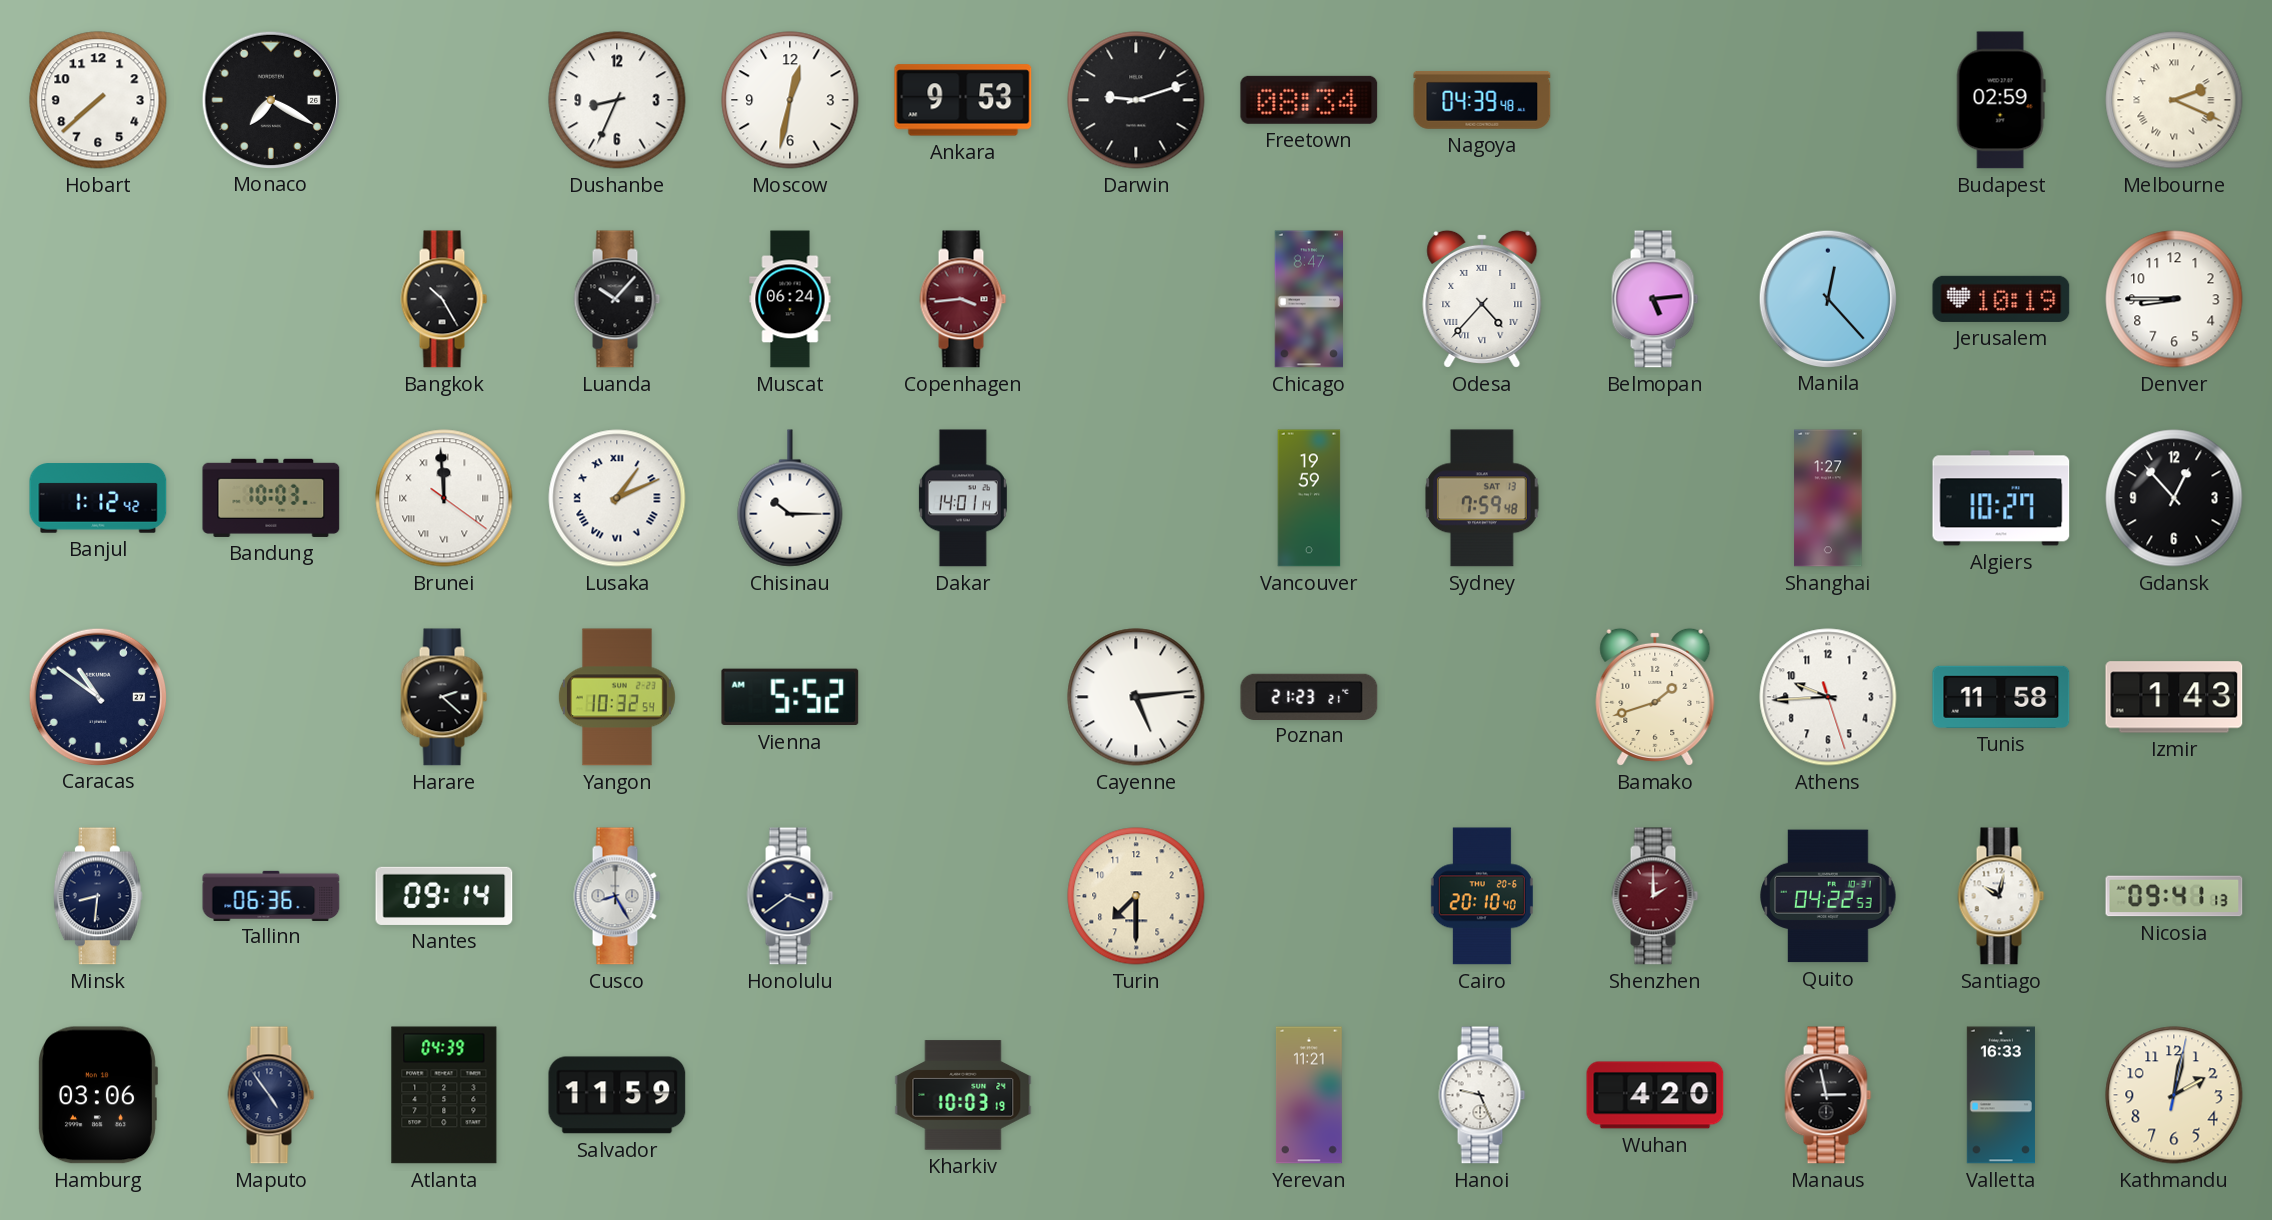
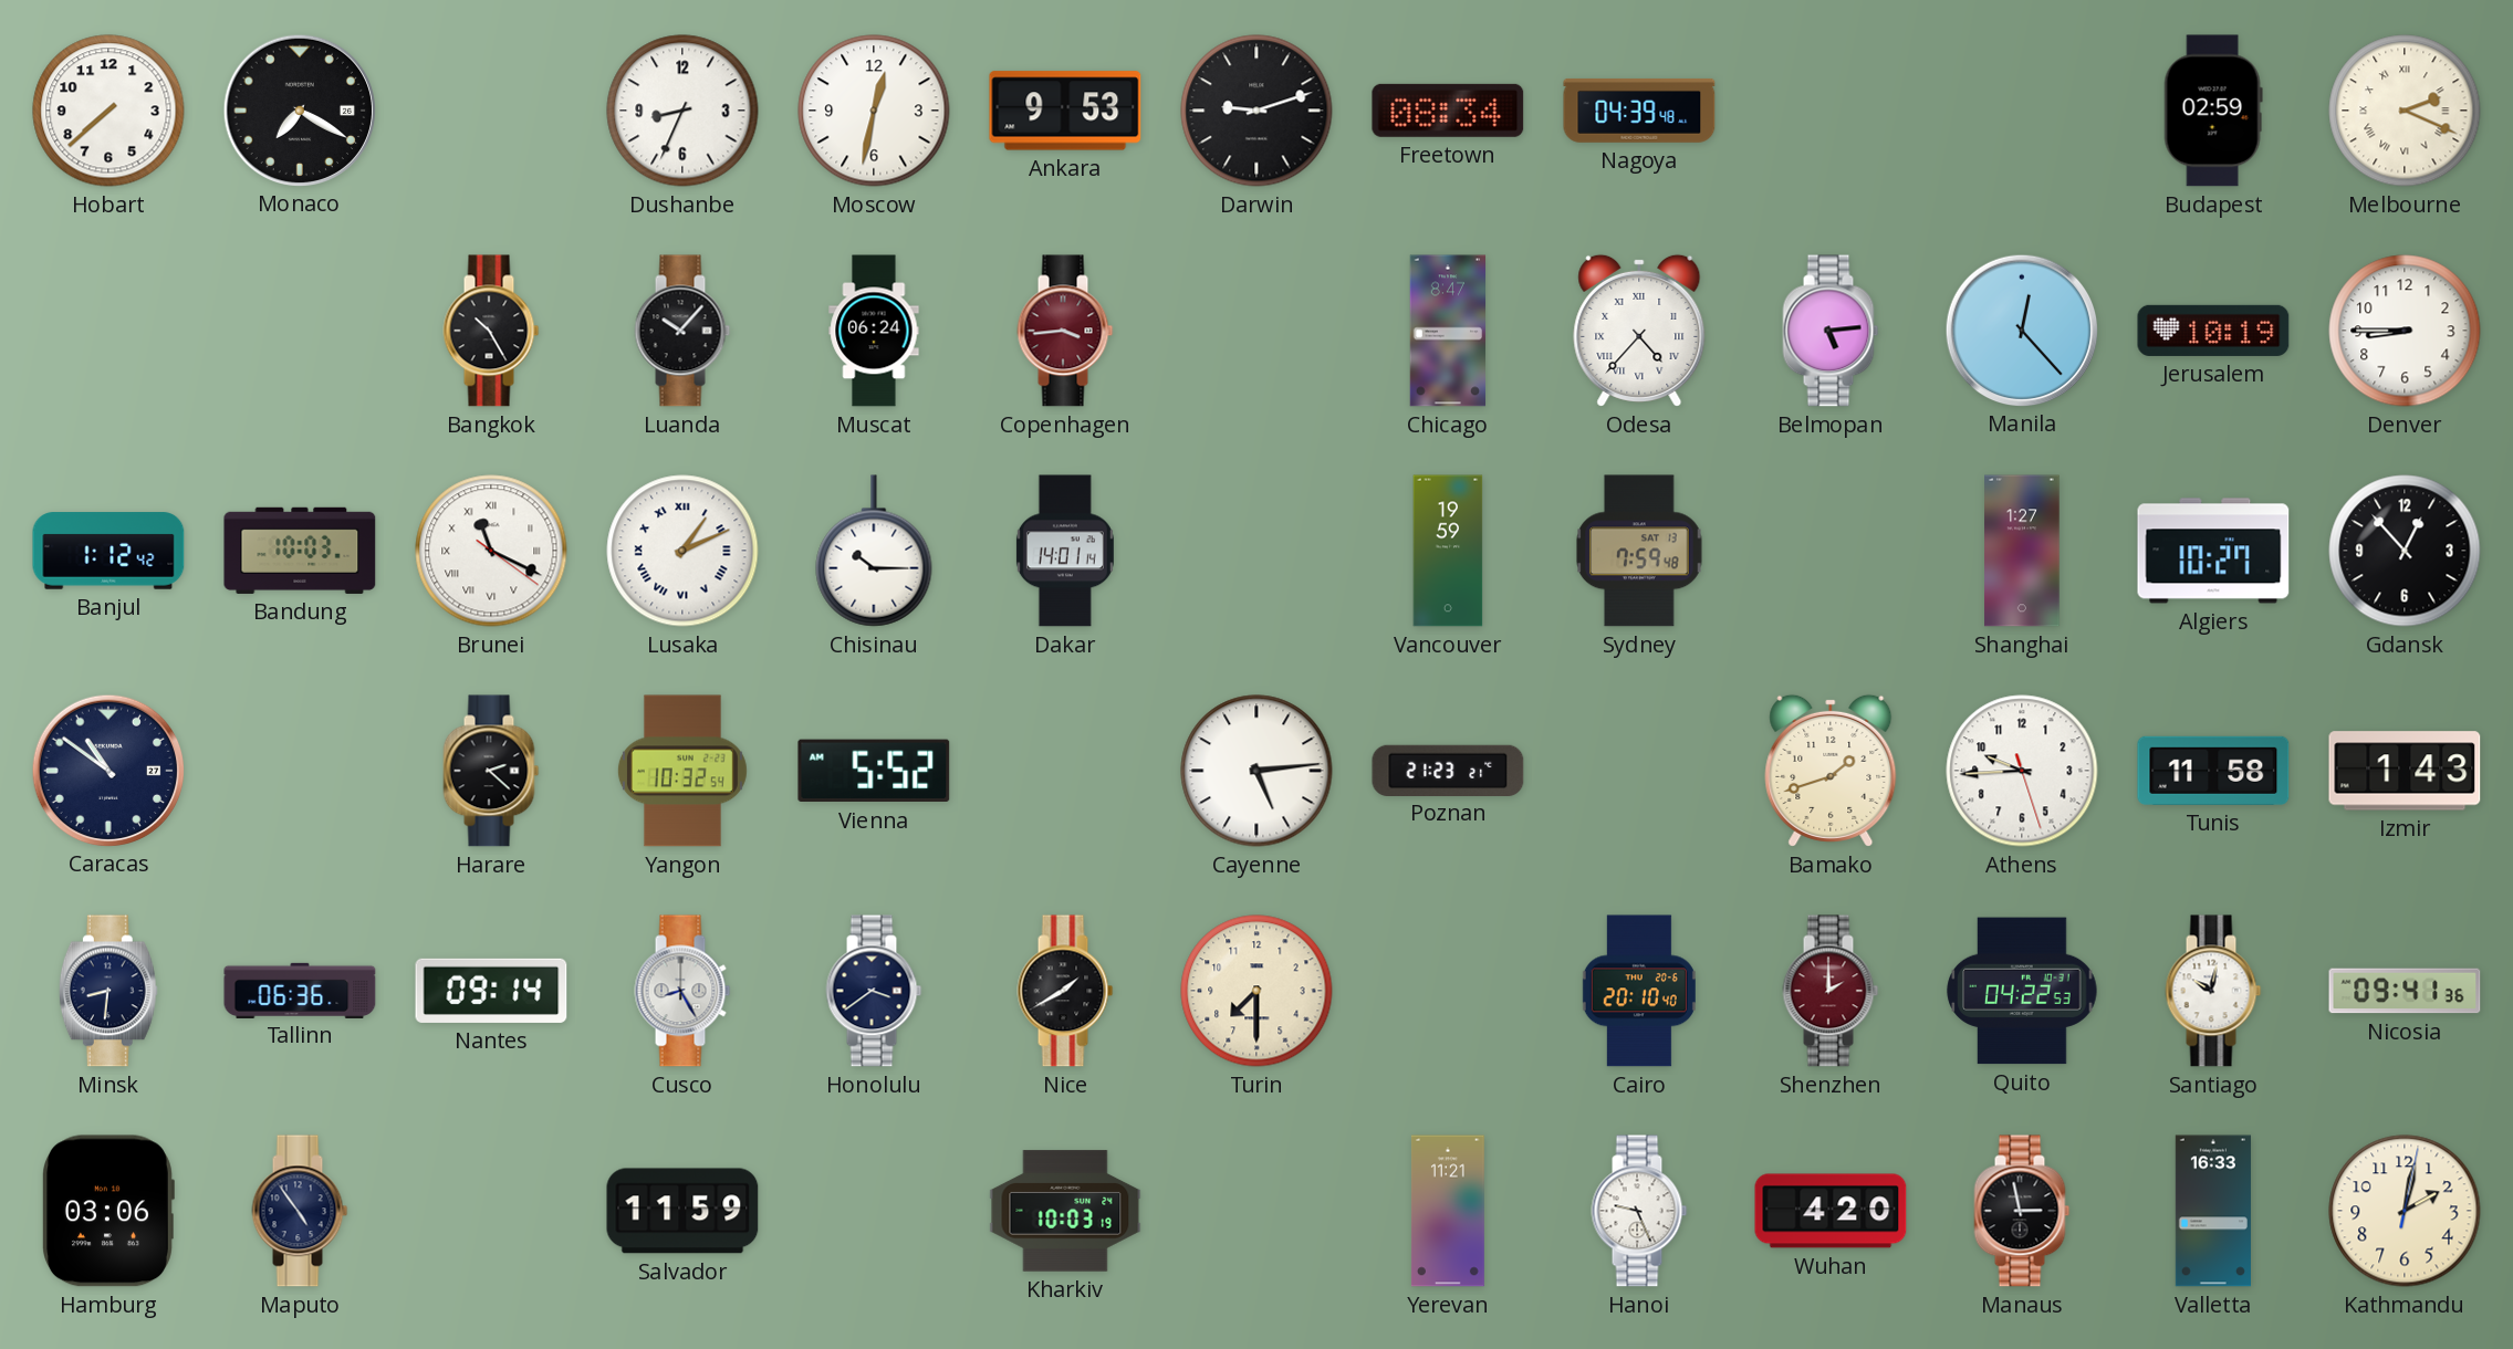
Brunei: 11:59 -> 11:19
Nice: none -> 1:40
Nicosia: 09:41:13 -> 09:41:36
Atlanta: 04:39 -> none
